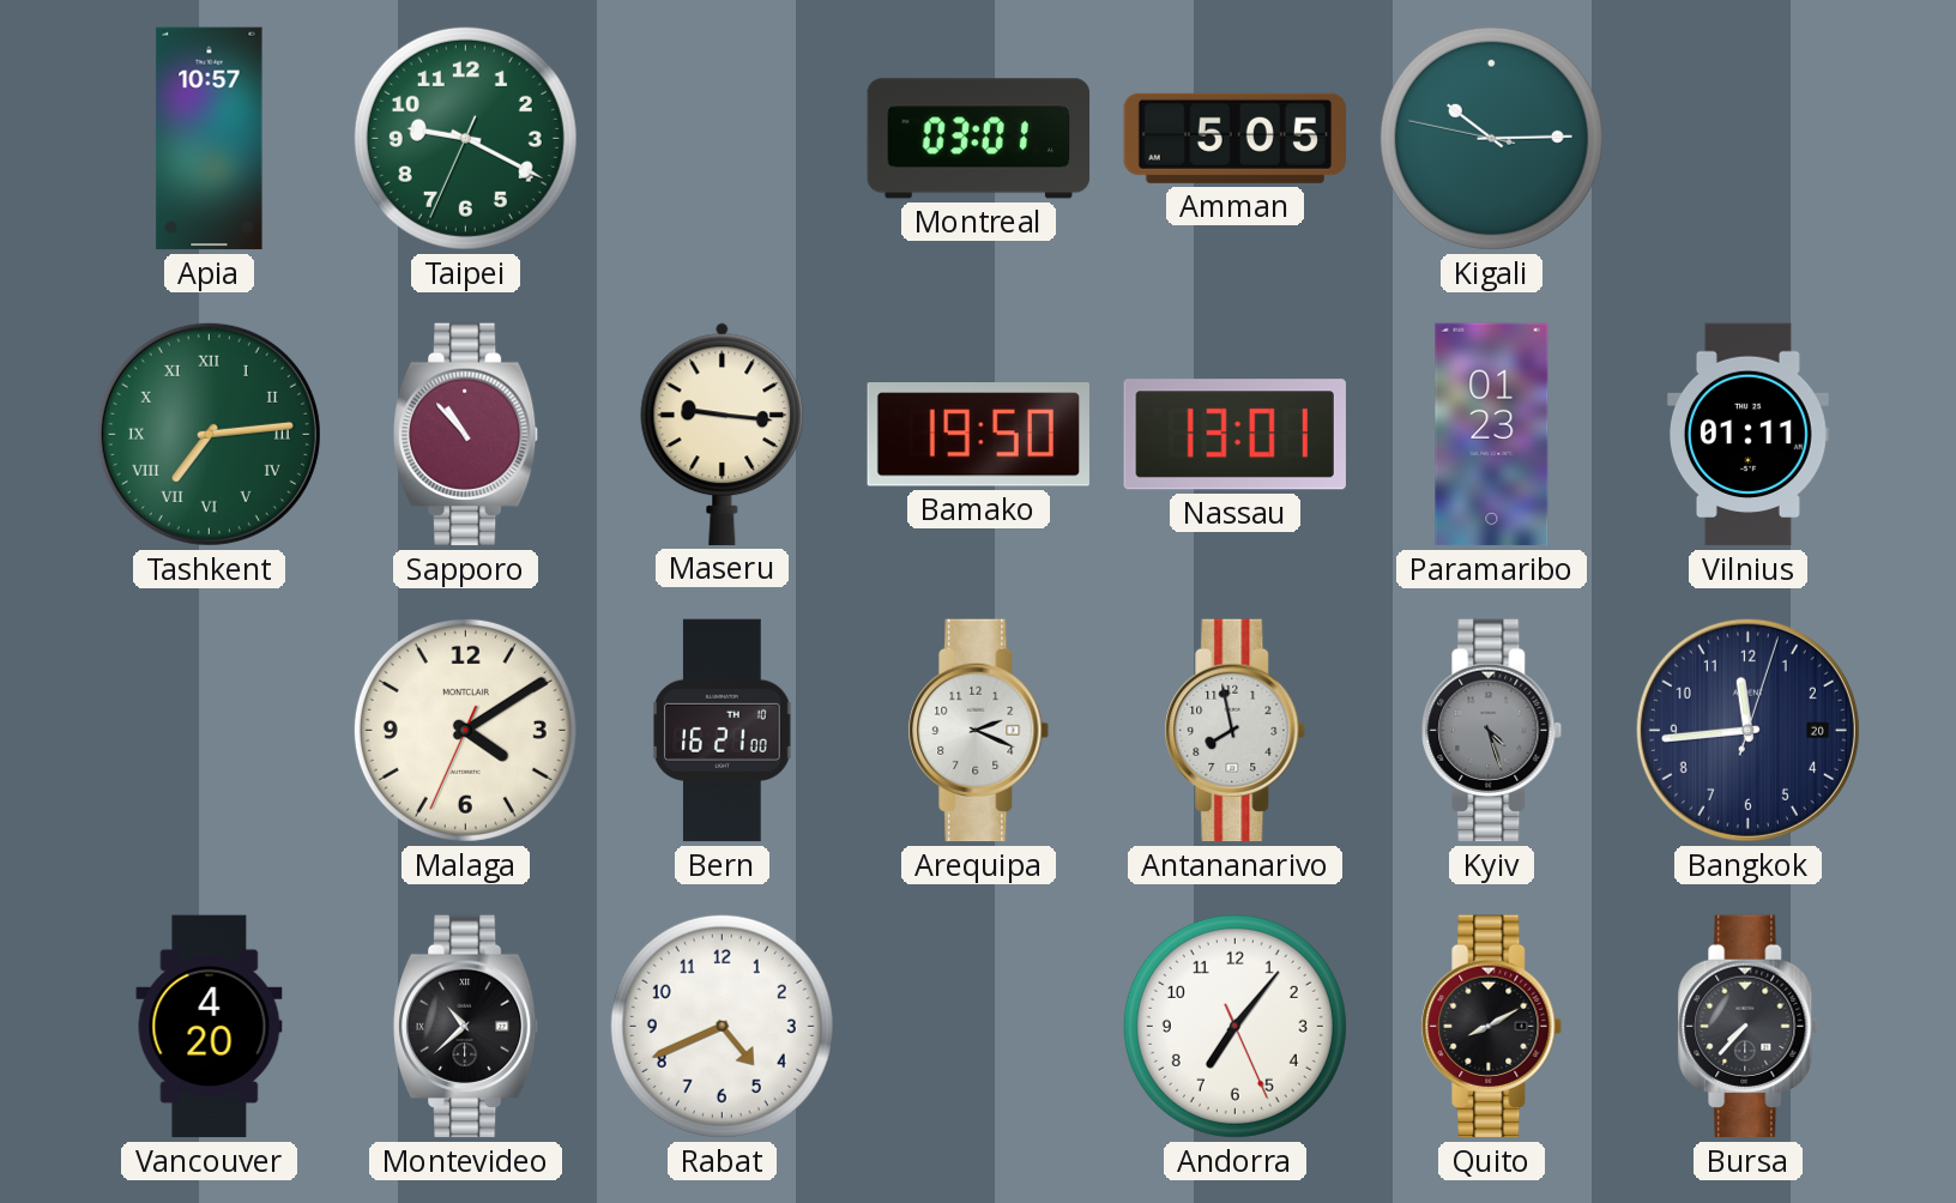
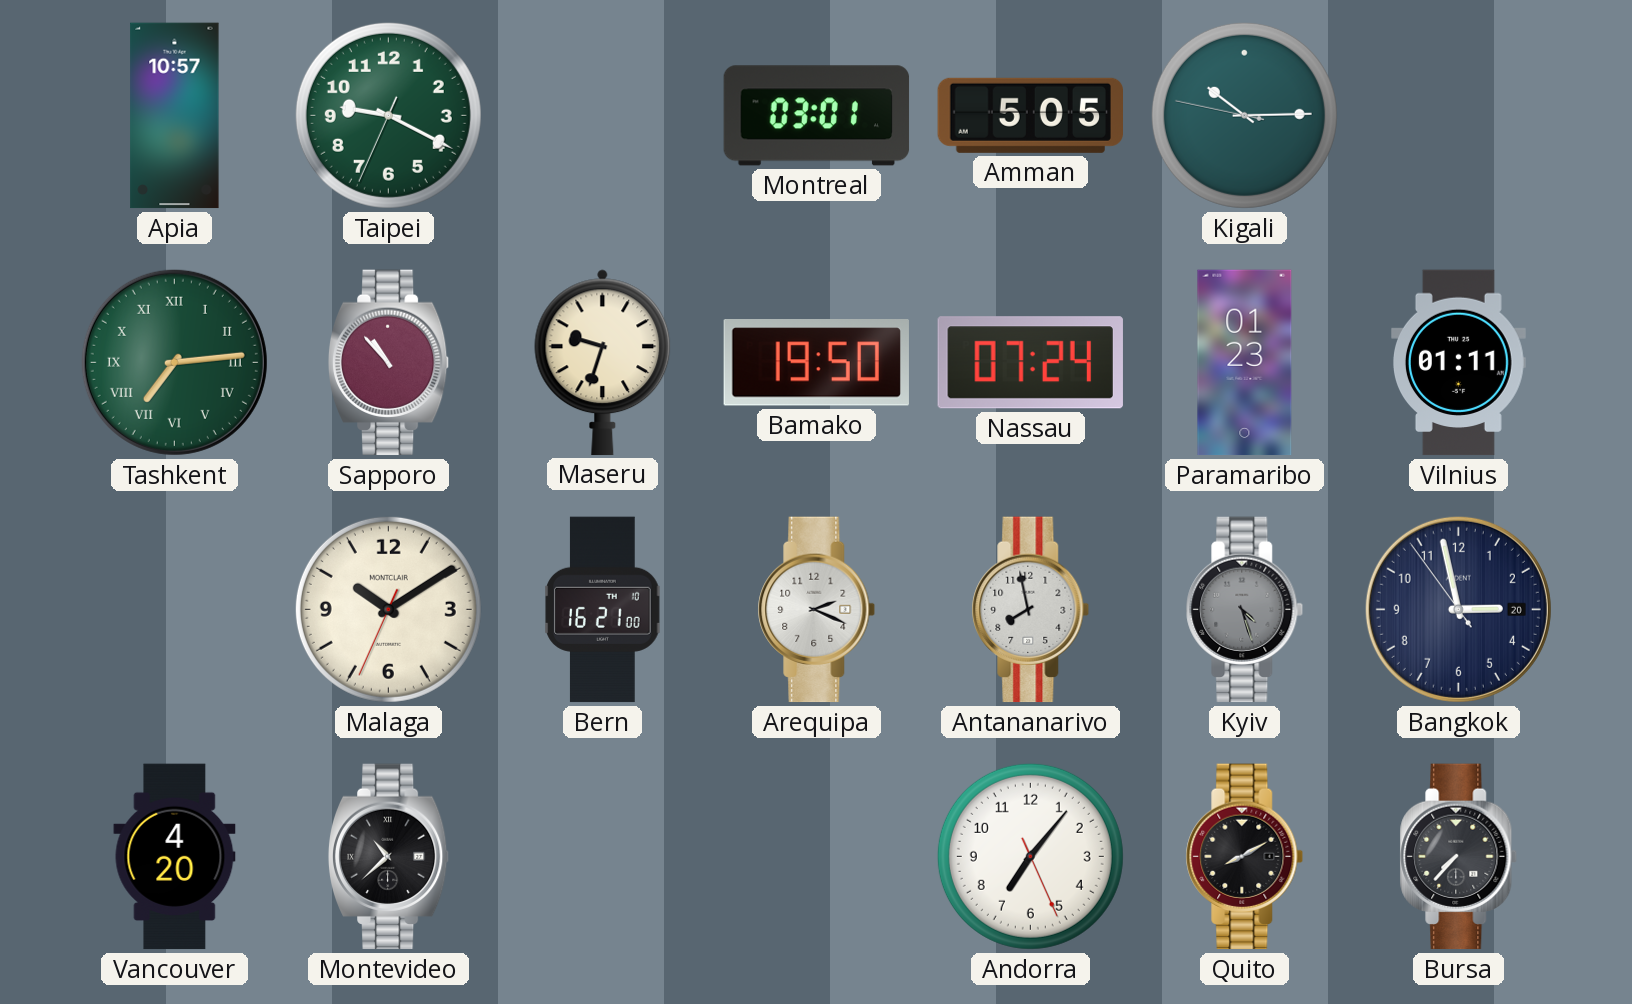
Maseru: 9:16 -> 9:33
Nassau: 13:01 -> 07:24
Malaga: 4:09 -> 10:09
Bangkok: 11:44 -> 2:57
Rabat: 4:41 -> none
